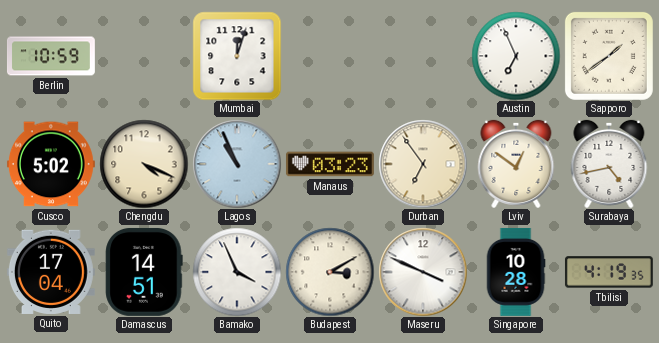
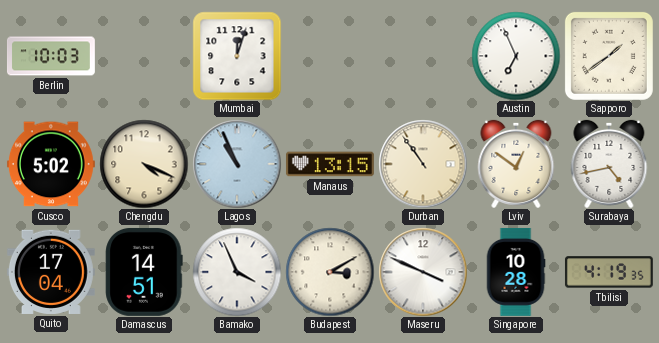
Berlin: 10:59 -> 10:03
Manaus: 03:23 -> 13:15
Durban: 6:54 -> 10:54
